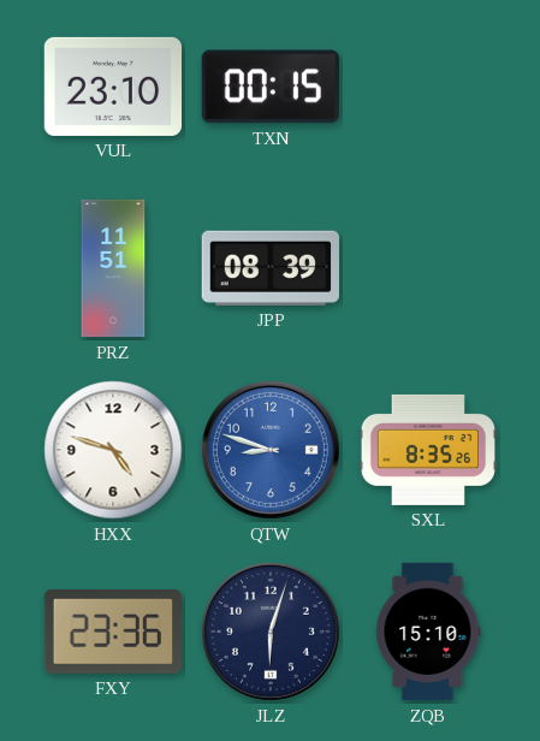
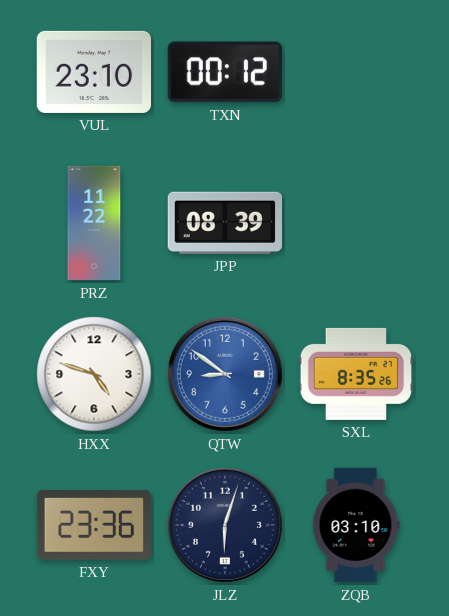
TXN: 00:15 -> 00:12
PRZ: 11:51 -> 11:22
QTW: 8:48 -> 8:51
ZQB: 15:10 -> 03:10
